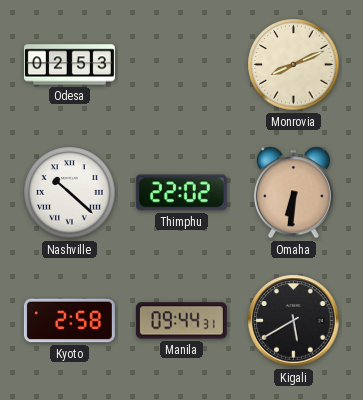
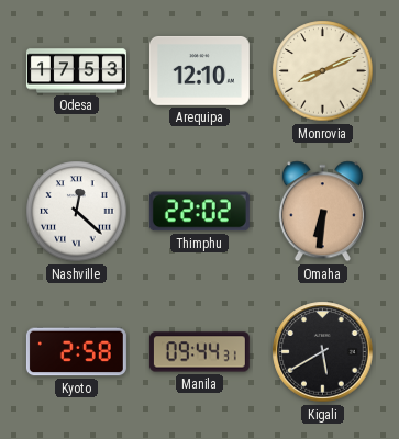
Odesa: 02:53 -> 17:53
Arequipa: none -> 12:10
Nashville: 10:22 -> 12:22
